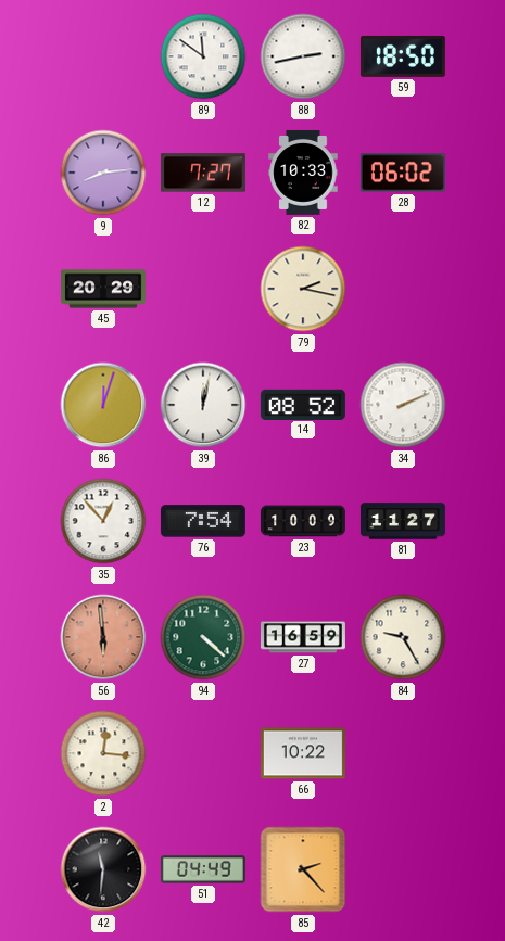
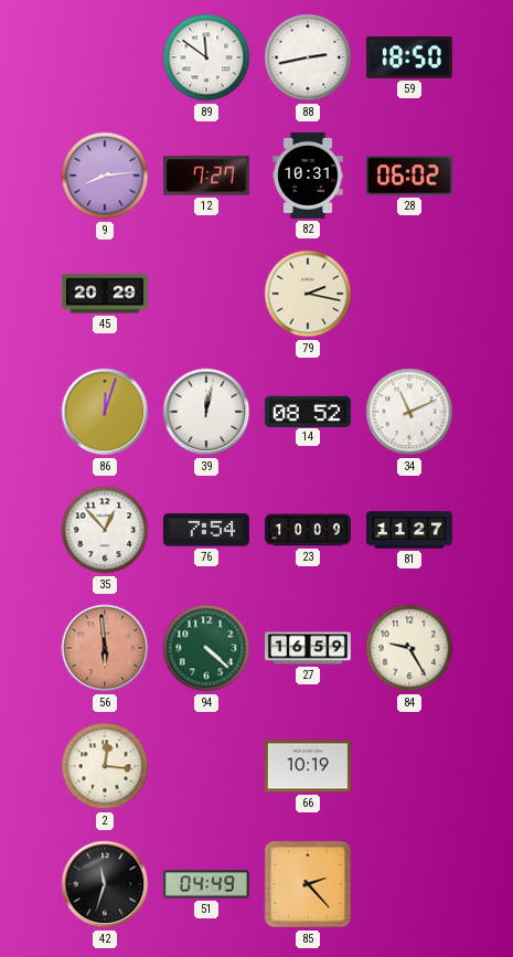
82: 10:33 -> 10:31
34: 2:11 -> 11:11
66: 10:22 -> 10:19
42: 11:31 -> 11:33
